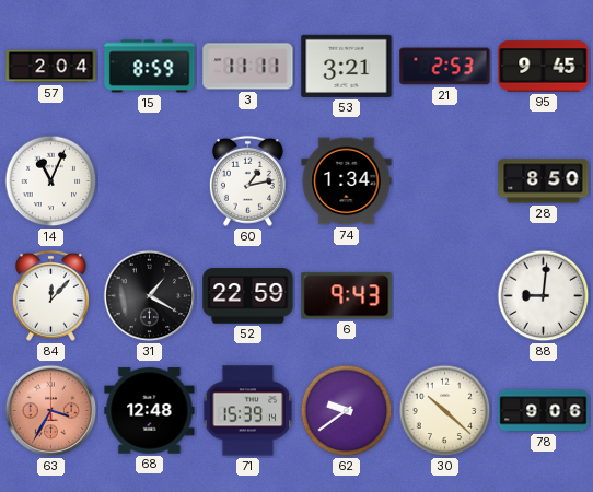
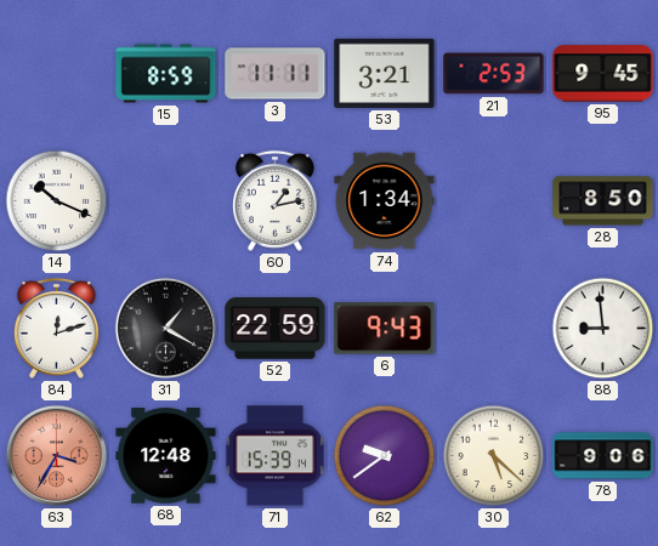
57: 2:04 -> none
14: 11:04 -> 10:19
84: 12:07 -> 12:12
88: 9:01 -> 8:59
30: 10:22 -> 5:22
